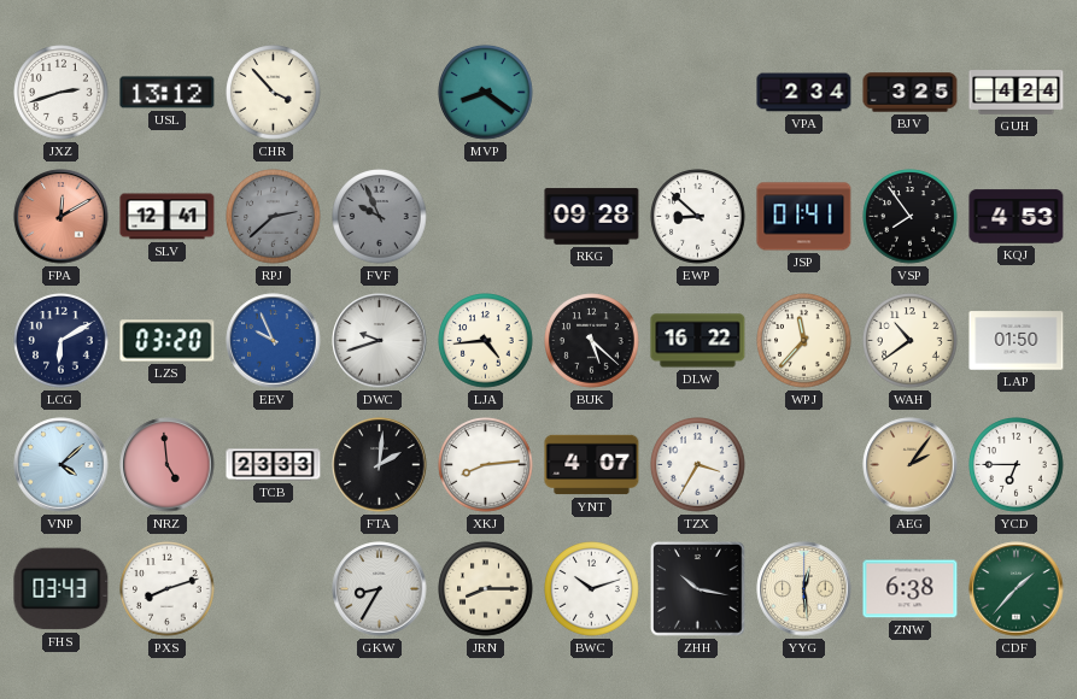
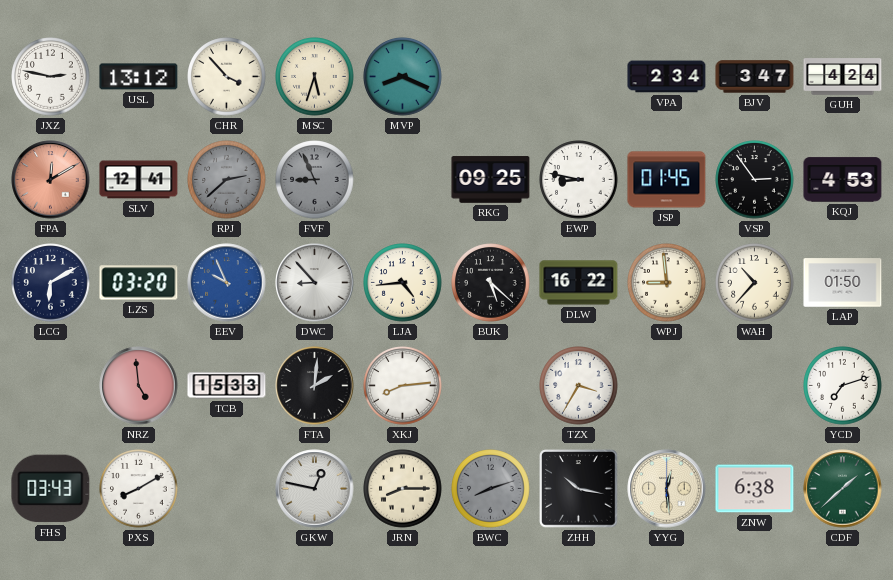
JXZ: 2:42 -> 2:47
MSC: none -> 5:33
MVP: 8:21 -> 8:19
BJV: 3:25 -> 3:47
FVF: 9:56 -> 8:56
RKG: 09:28 -> 09:25
EWP: 8:52 -> 8:47
JSP: 01:41 -> 01:45
VSP: 7:54 -> 2:54
DWC: 9:42 -> 8:53
WPJ: 11:37 -> 8:59
WAH: 10:39 -> 10:37
VNP: 4:08 -> none
TCB: 23:33 -> 15:33
YNT: 4:07 -> none
AEG: 2:06 -> none
YCD: 6:45 -> 7:12
PXS: 8:12 -> 8:10
GKW: 8:35 -> 12:47
BWC: 10:12 -> 8:12
BWC dial: white -> grey
CDF: 1:37 -> 1:38
